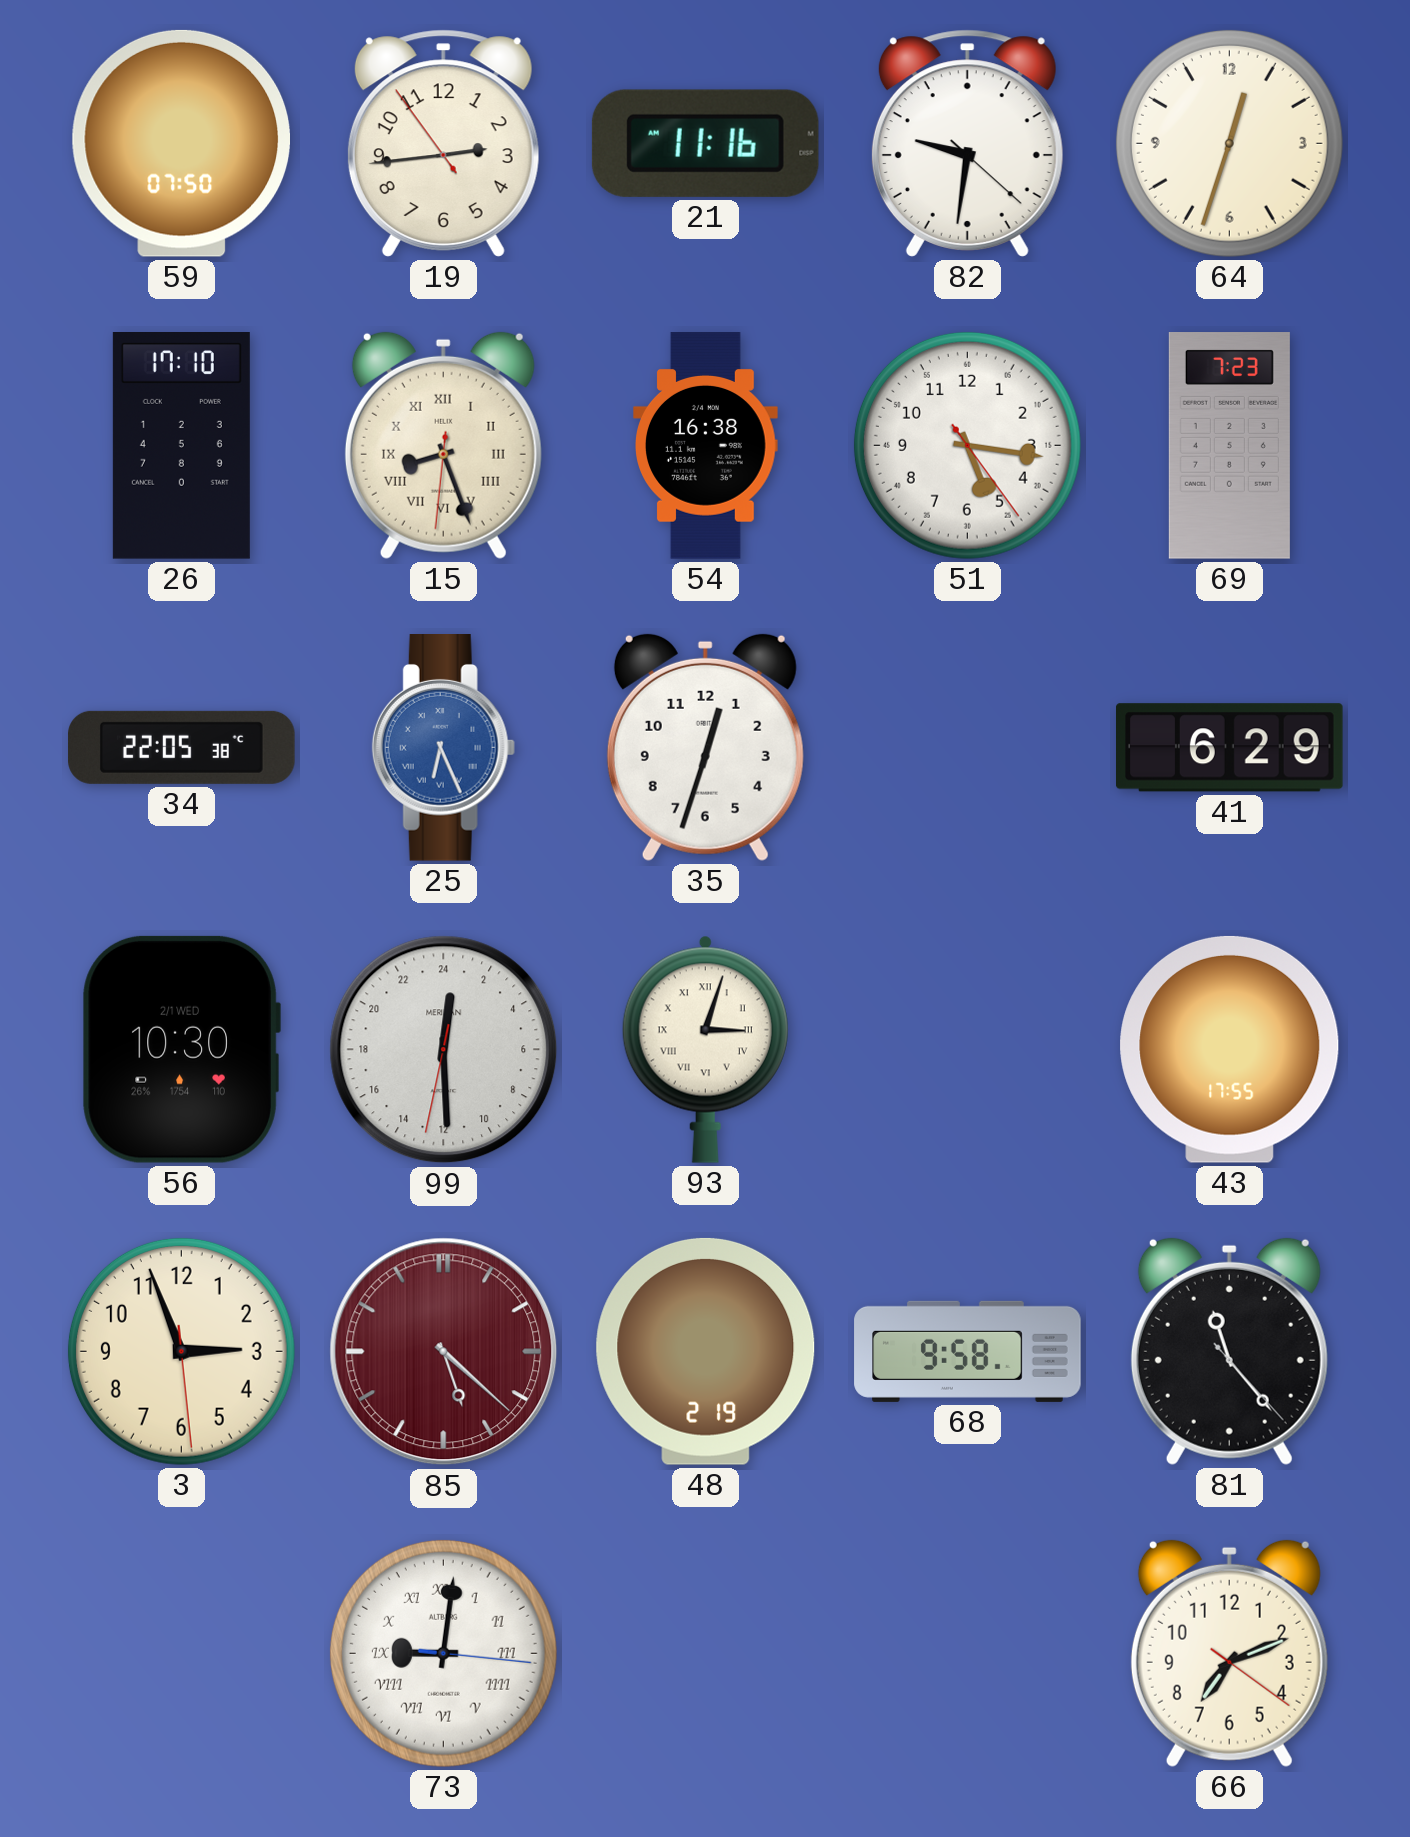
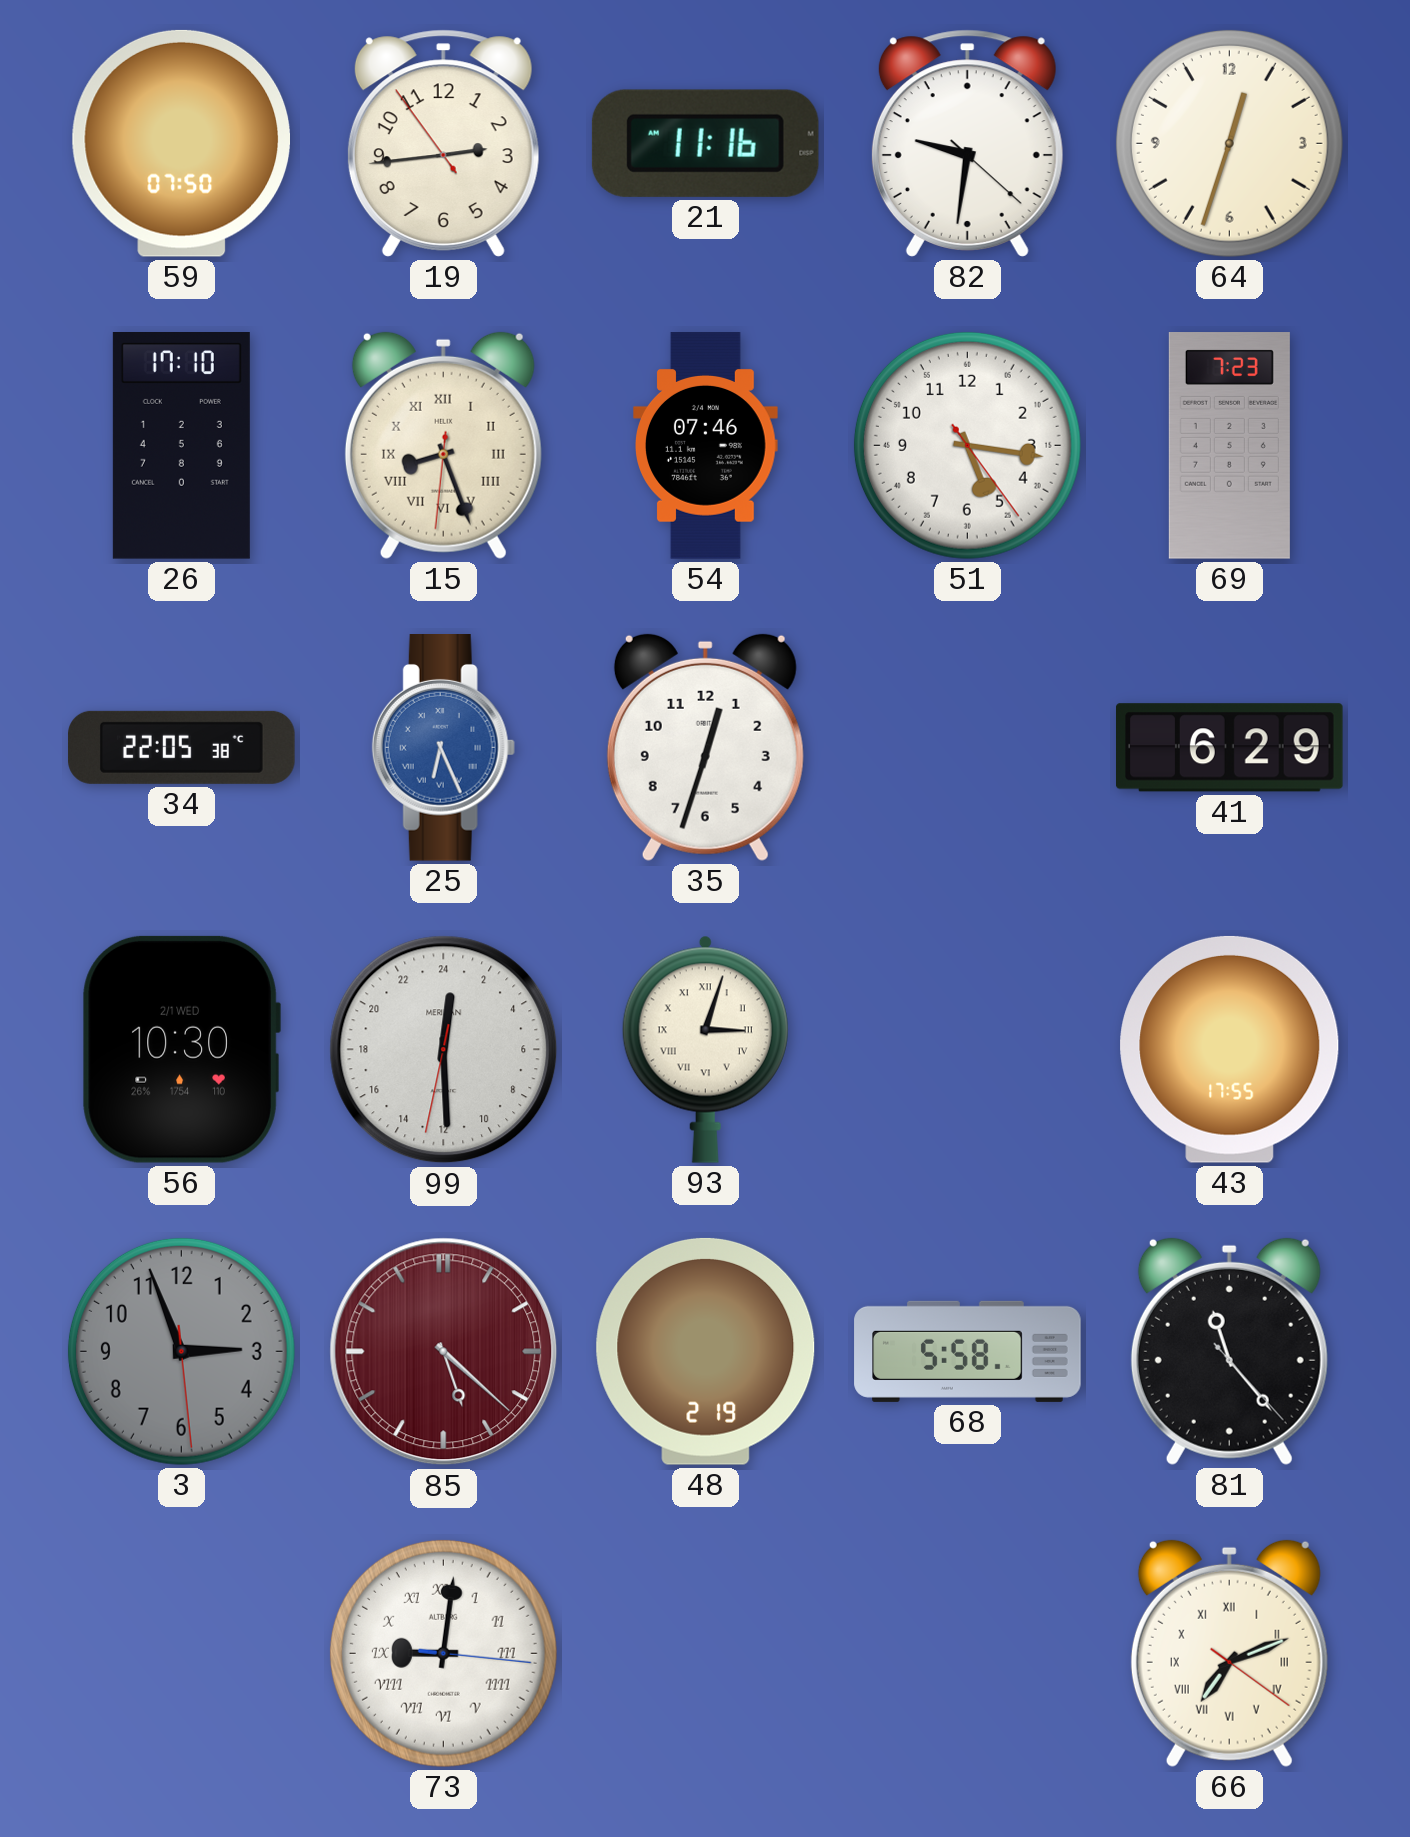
54: 16:38 -> 07:46
3 dial: cream -> grey
68: 9:58 -> 5:58
66 numerals: Arabic -> Roman
